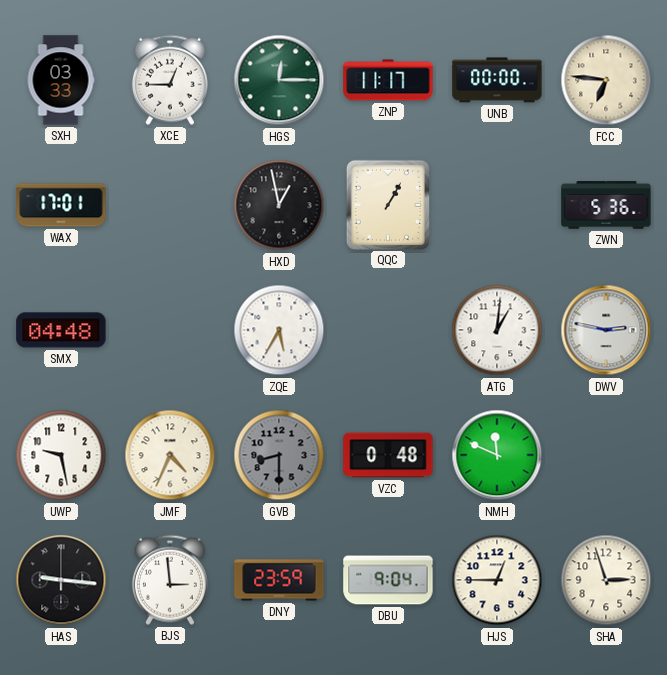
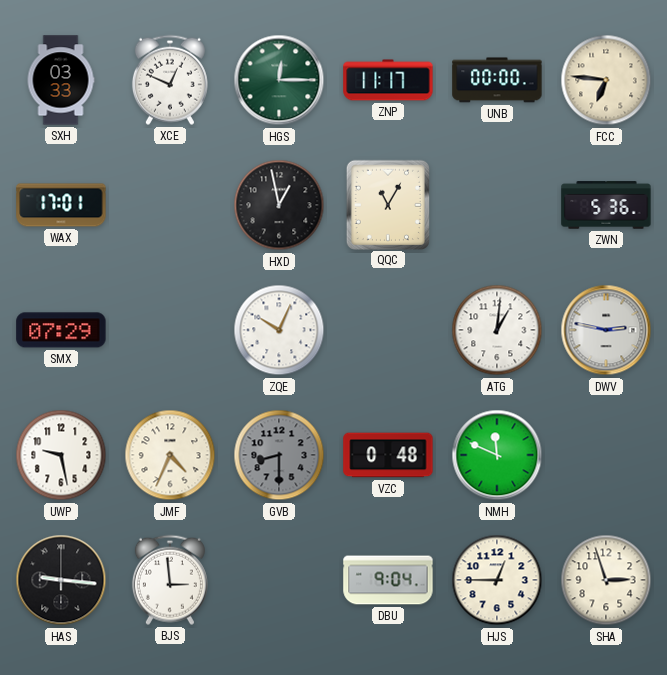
XCE: 12:45 -> 12:49
QQC: 1:05 -> 11:05
SMX: 04:48 -> 07:29
ZQE: 5:35 -> 10:04
DNY: 23:59 -> none
